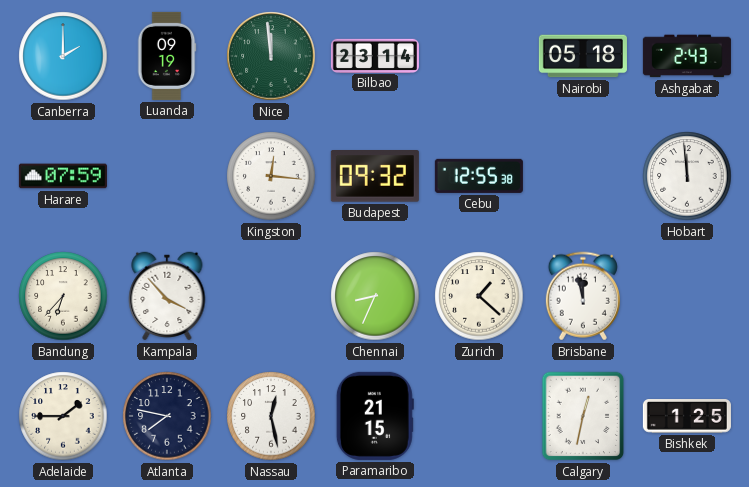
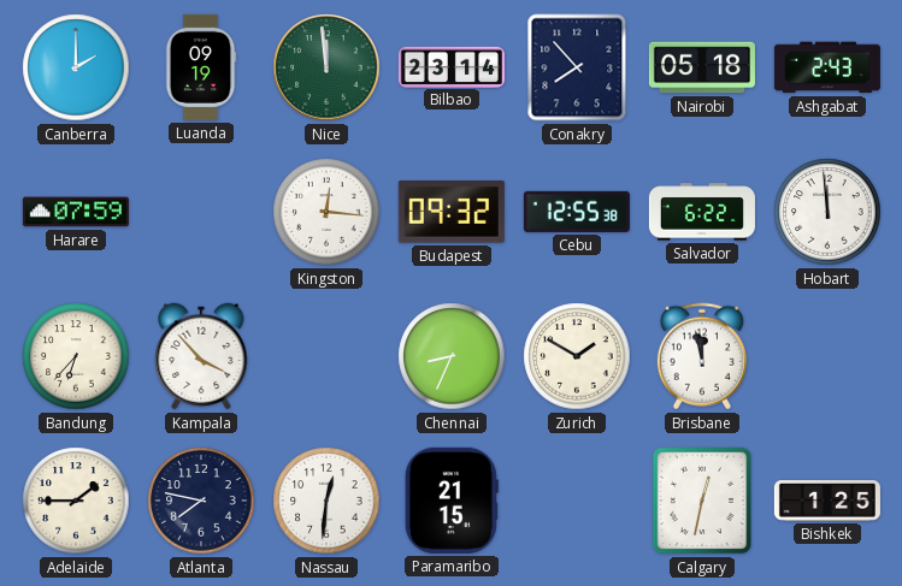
Conakry: none -> 7:53
Salvador: none -> 6:22
Zurich: 1:22 -> 1:50
Nassau: 12:28 -> 12:31
